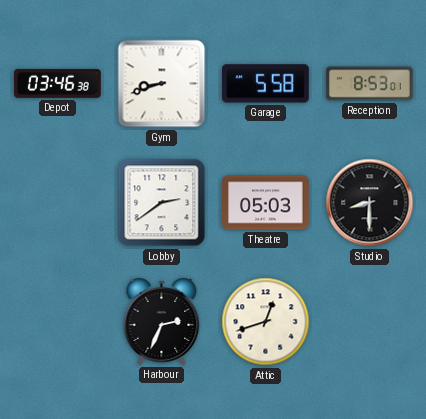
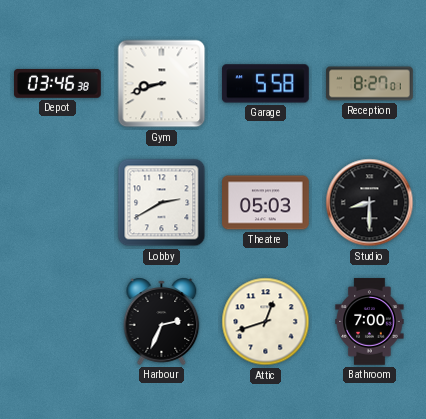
Reception: 8:53 -> 8:27
Lobby: 2:39 -> 2:40
Bathroom: none -> 7:00
